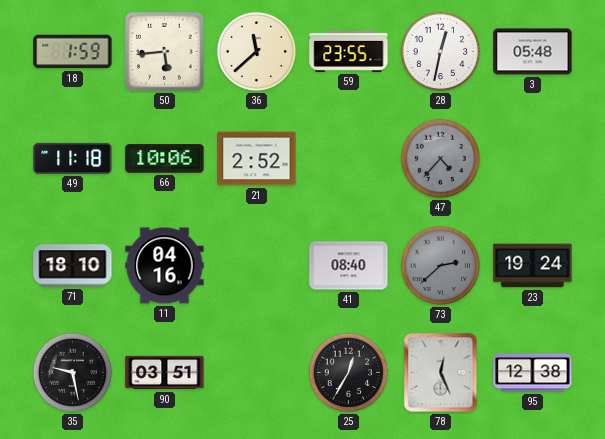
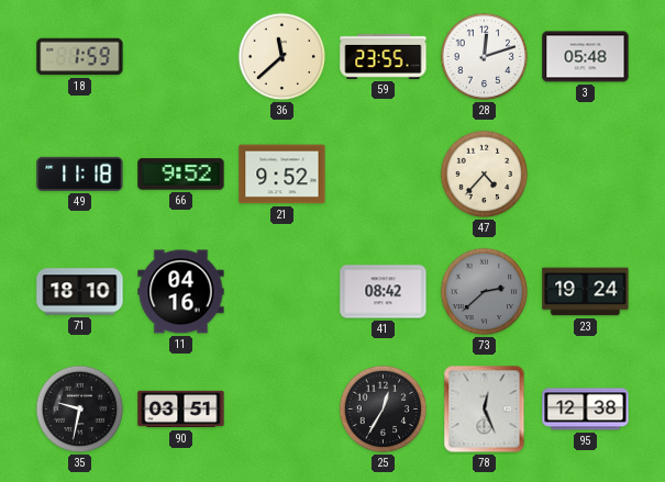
50: 5:44 -> none
28: 12:32 -> 12:12
66: 10:06 -> 9:52
21: 2:52 -> 9:52
47 dial: grey -> cream
41: 08:40 -> 08:42
35: 9:28 -> 9:32
